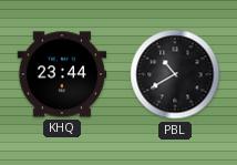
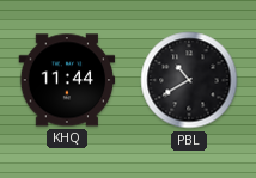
KHQ: 23:44 -> 11:44
